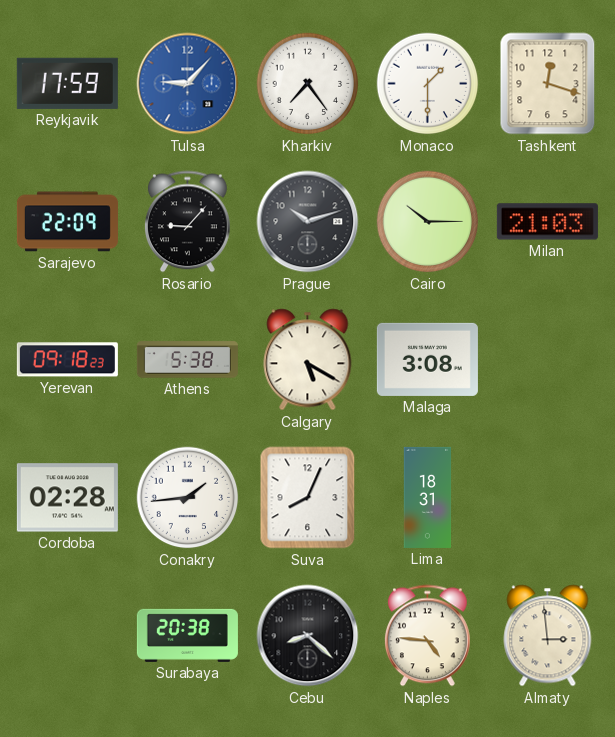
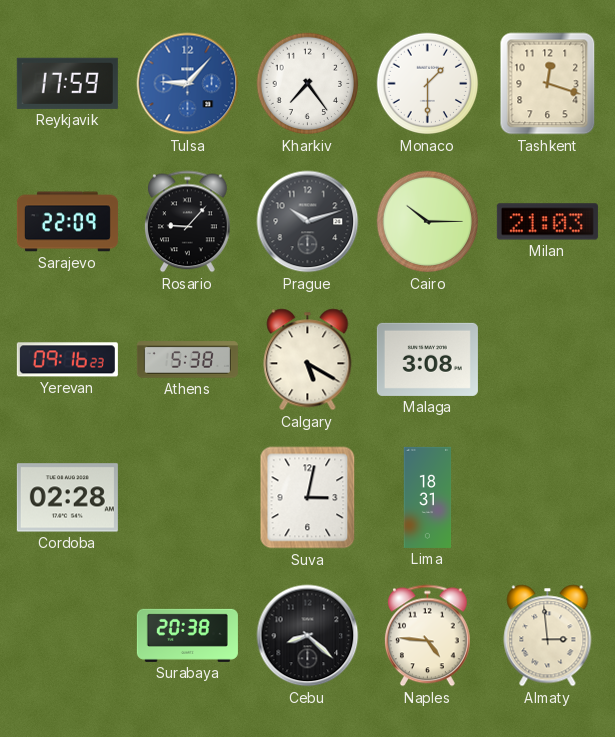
Yerevan: 09:18 -> 09:16
Conakry: 1:44 -> none
Suva: 8:04 -> 3:02
